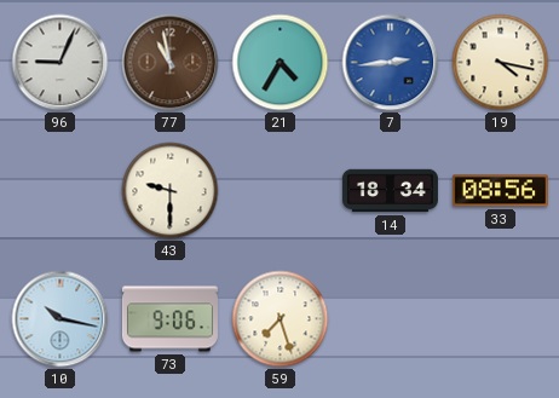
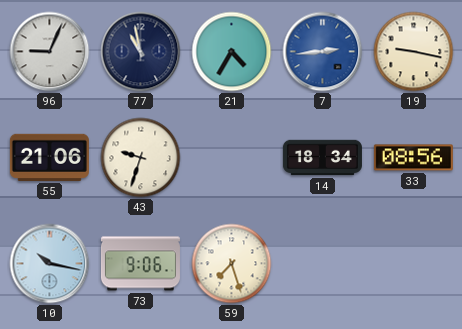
77 dial: brown -> navy
19: 4:17 -> 9:17
55: none -> 21:06
43: 9:30 -> 9:33
